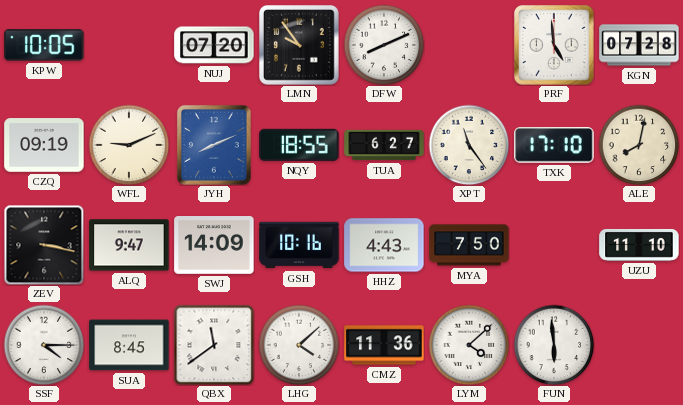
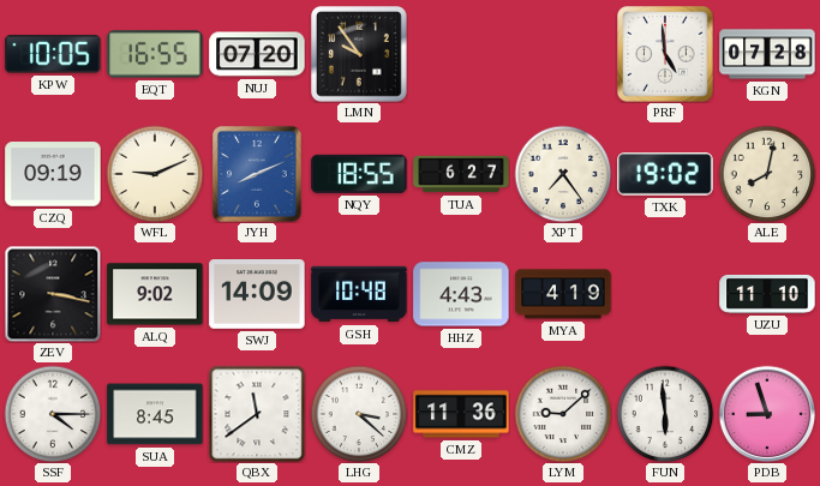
EQT: none -> 16:55
DFW: 8:11 -> none
XPT: 11:24 -> 7:24
TXK: 17:10 -> 19:02
ALQ: 9:47 -> 9:02
GSH: 10:16 -> 10:48
MYA: 7:50 -> 4:19
LHG: 4:08 -> 3:22
LYM: 4:08 -> 9:08
PDB: none -> 8:57
